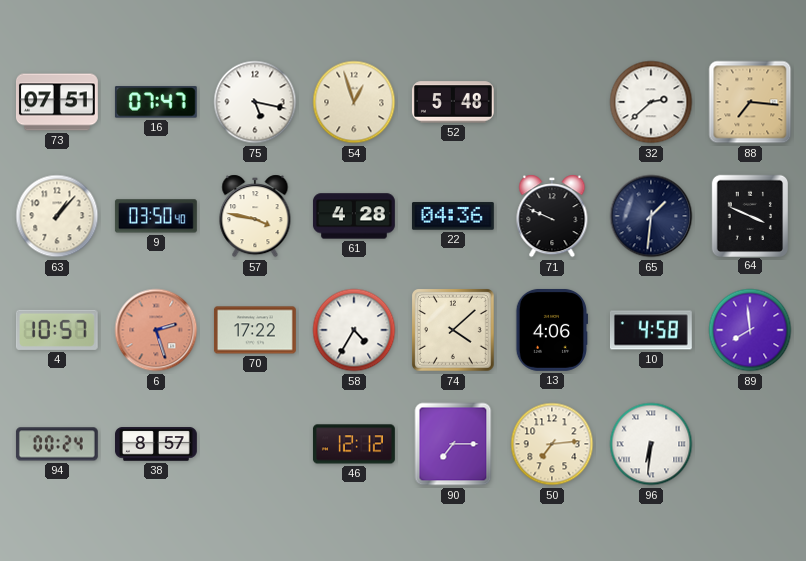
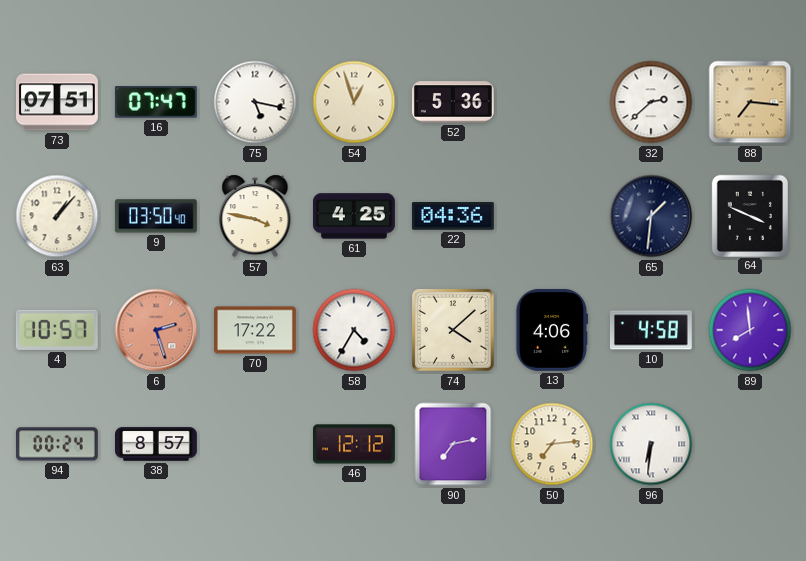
52: 5:48 -> 5:36
61: 4:28 -> 4:25
71: 9:49 -> none
90: 7:15 -> 7:13
